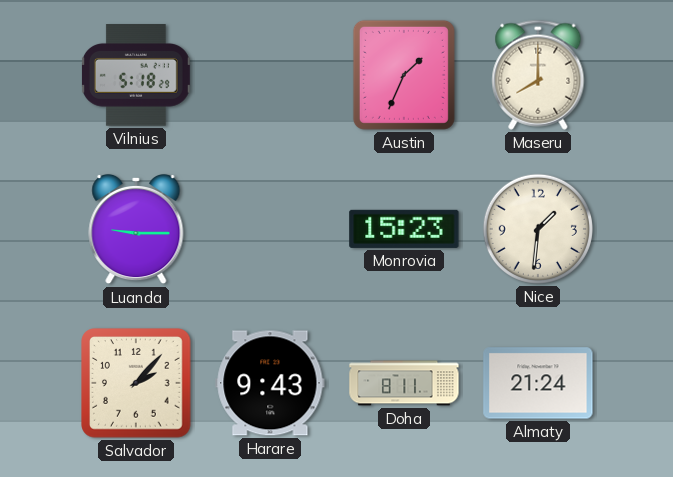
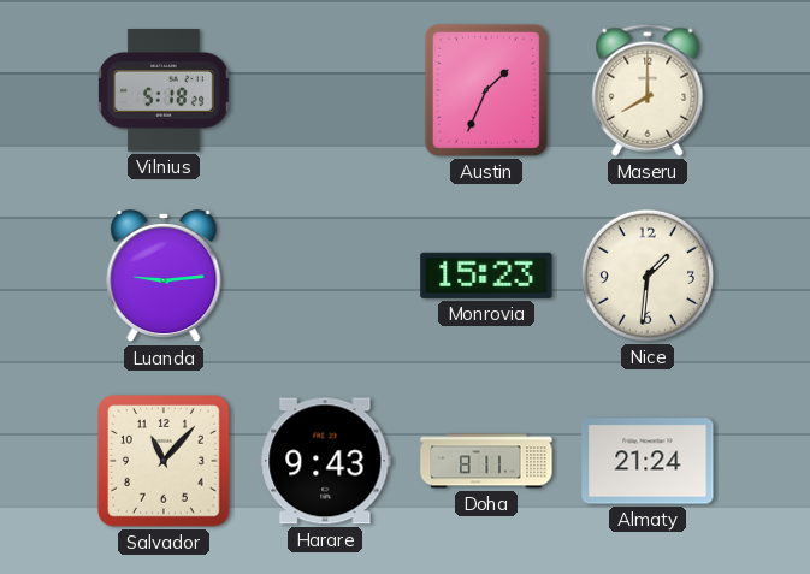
Luanda: 9:15 -> 9:14
Salvador: 2:07 -> 11:07
